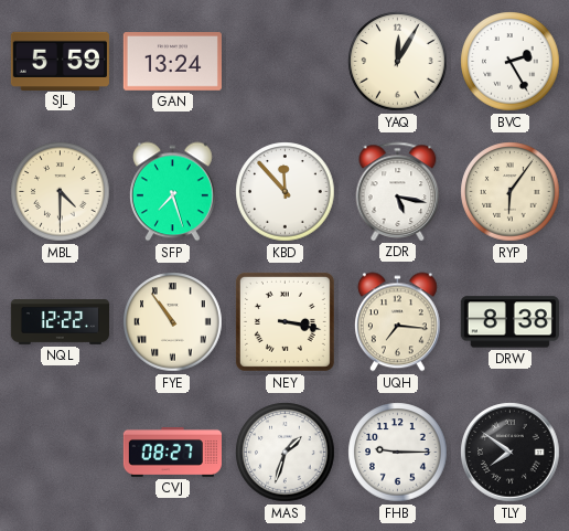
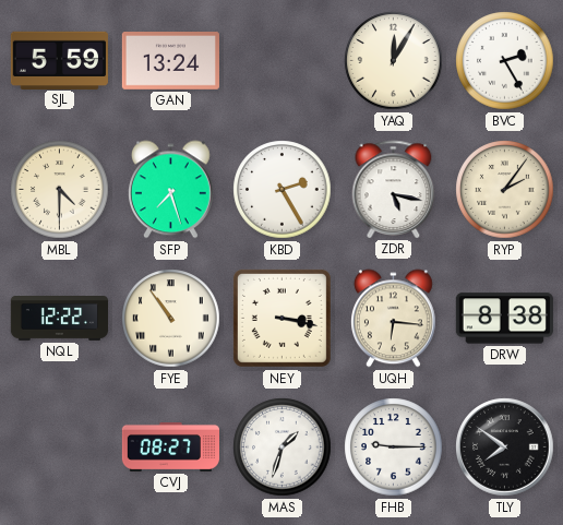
KBD: 11:53 -> 2:25
RYP: 6:06 -> 2:06
UQH: 7:16 -> 6:16
